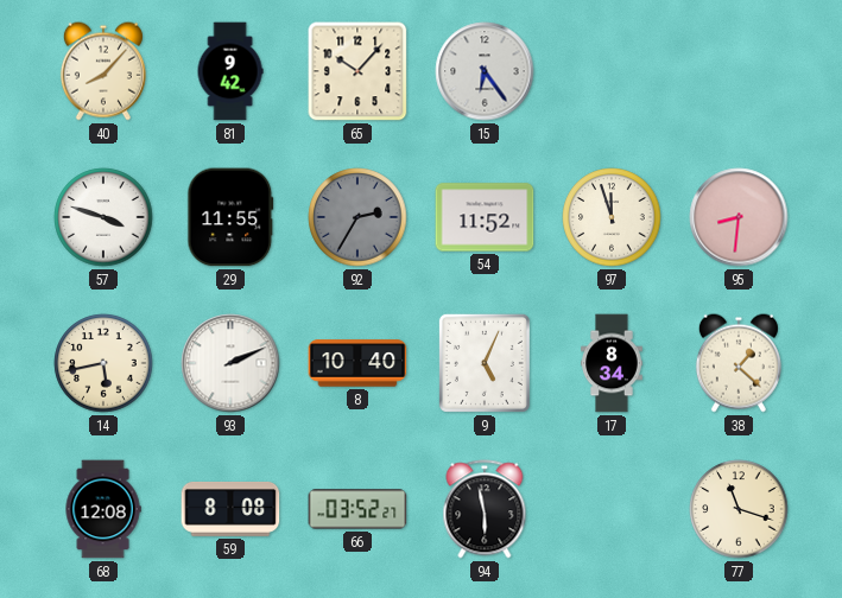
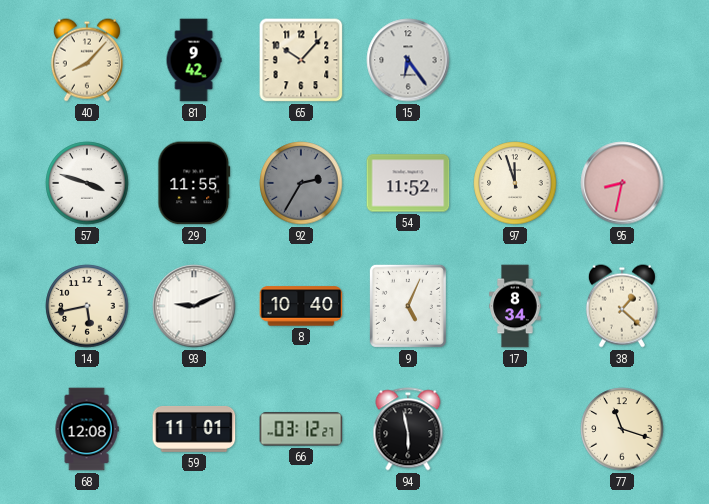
95: 8:31 -> 8:32
93: 2:11 -> 9:11
59: 8:08 -> 11:01
66: 03:52 -> 03:12
